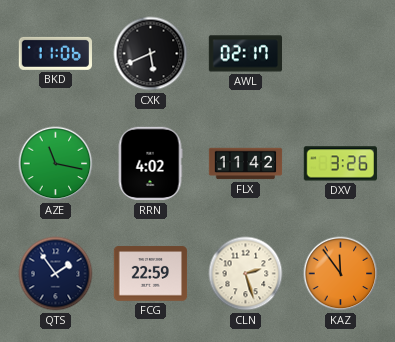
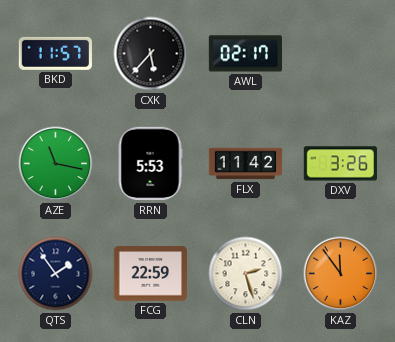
BKD: 11:06 -> 11:57
CXK: 5:41 -> 5:37
RRN: 4:02 -> 5:53
